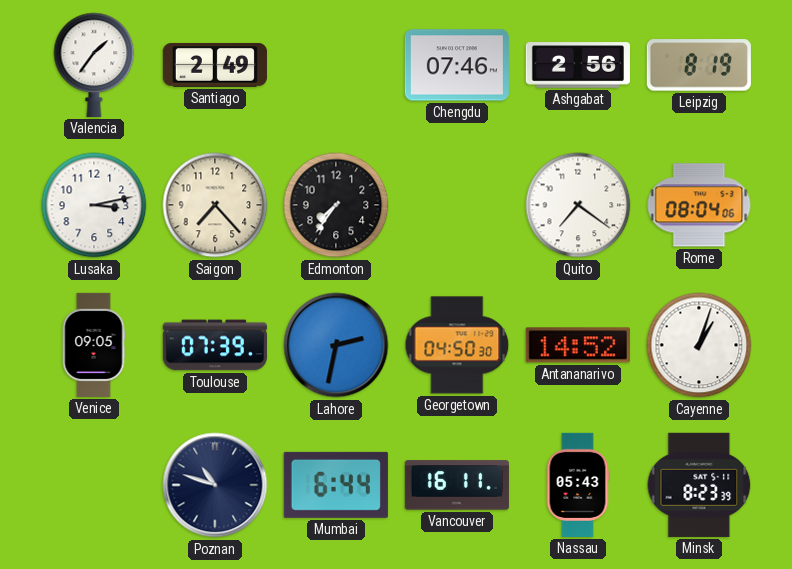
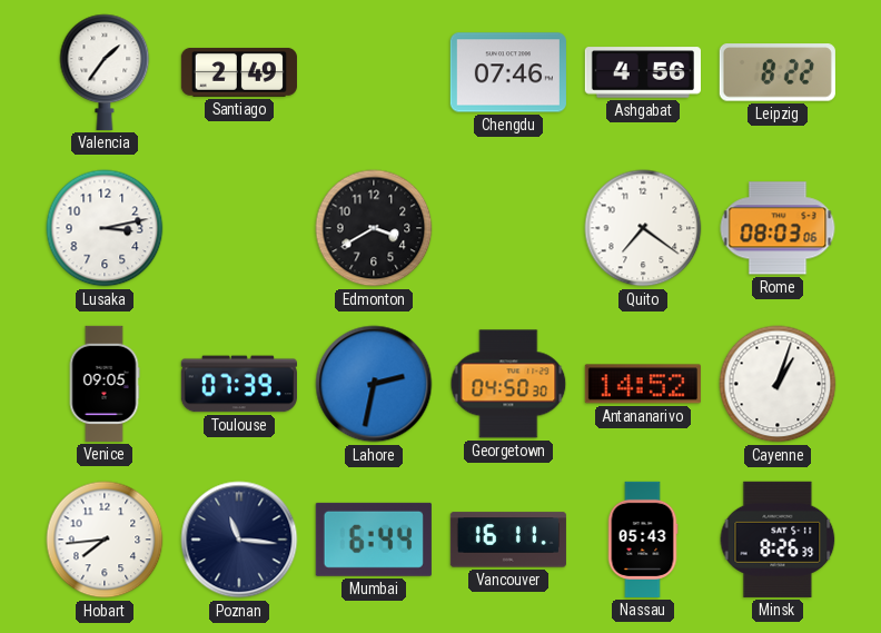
Ashgabat: 2:56 -> 4:56
Leipzig: 8:19 -> 8:22
Saigon: 7:23 -> none
Edmonton: 7:36 -> 3:40
Rome: 08:04 -> 08:03
Hobart: none -> 7:44
Poznan: 10:48 -> 11:16
Minsk: 8:23 -> 8:26
